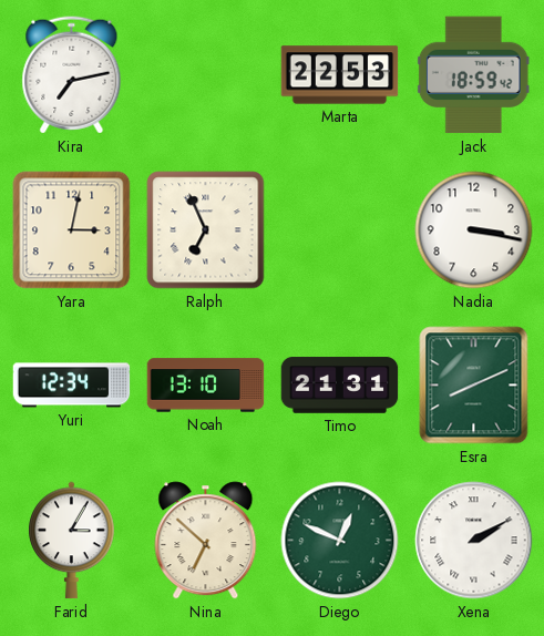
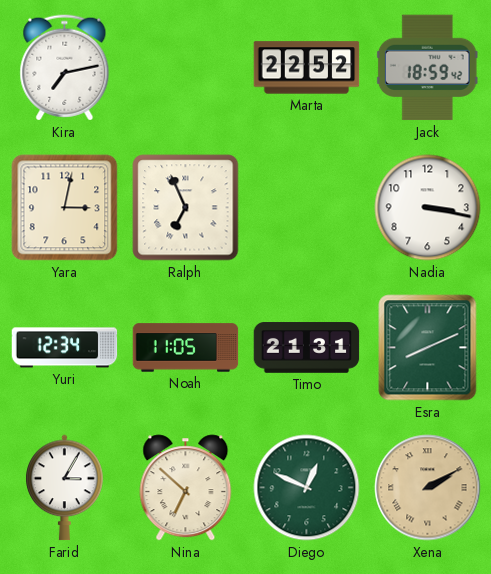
Marta: 22:53 -> 22:52
Noah: 13:10 -> 11:05
Xena dial: white -> champagne
